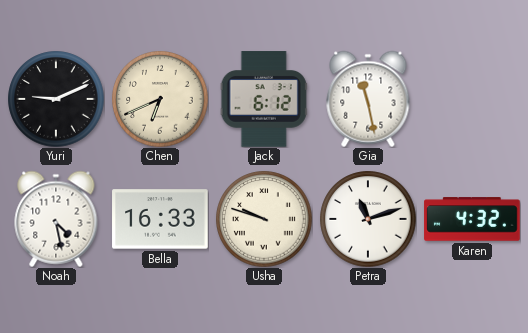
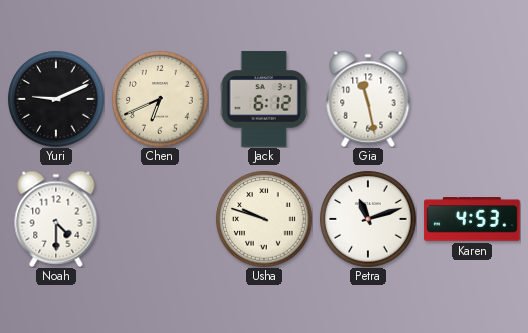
Noah: 4:28 -> 4:30
Bella: 16:33 -> none
Karen: 4:32 -> 4:53
